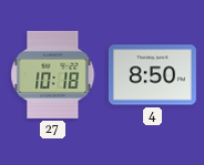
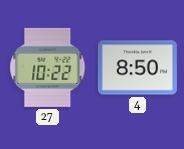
27: 10:18 -> 10:22
